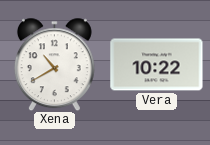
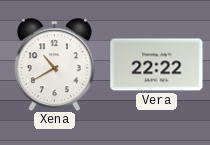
Vera: 10:22 -> 22:22
